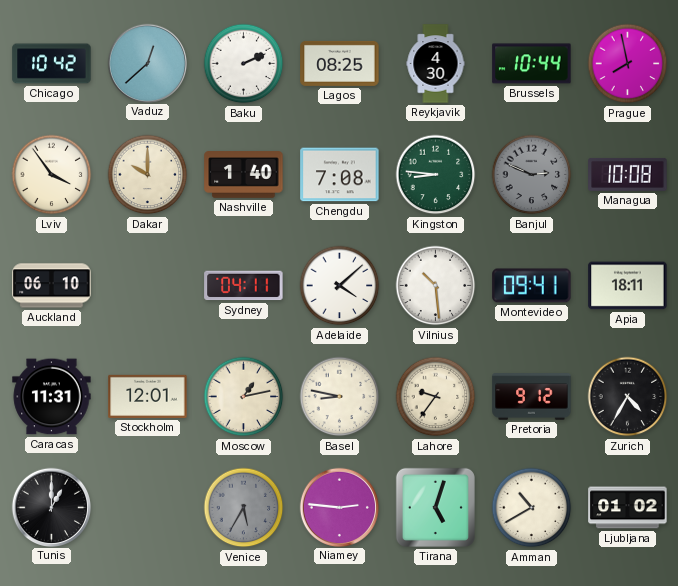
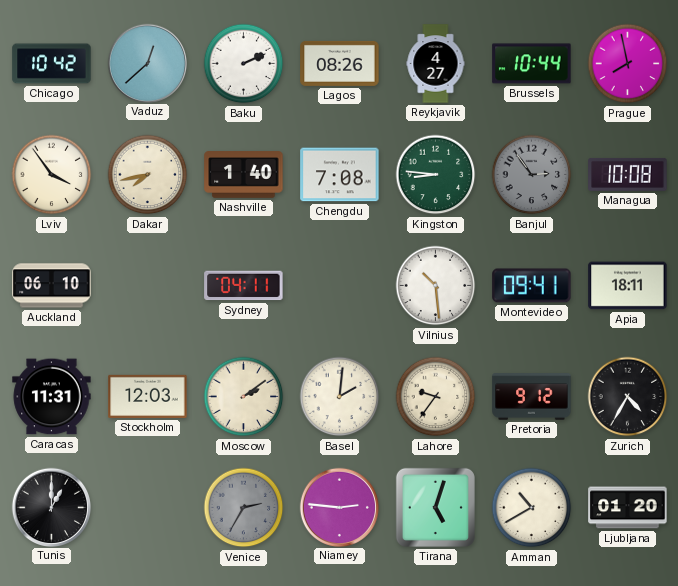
Lagos: 08:25 -> 08:26
Reykjavik: 4:30 -> 4:27
Dakar: 10:00 -> 7:43
Banjul: 2:49 -> 2:54
Adelaide: 4:08 -> none
Stockholm: 12:01 -> 12:03
Moscow: 1:13 -> 2:09
Basel: 8:47 -> 2:01
Venice: 5:35 -> 2:35
Ljubljana: 01:02 -> 01:20
